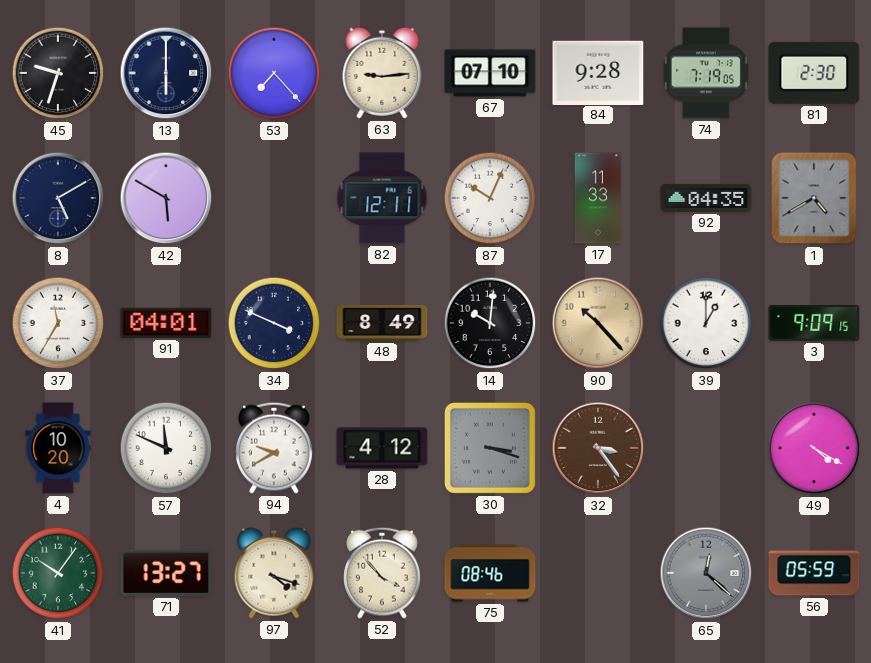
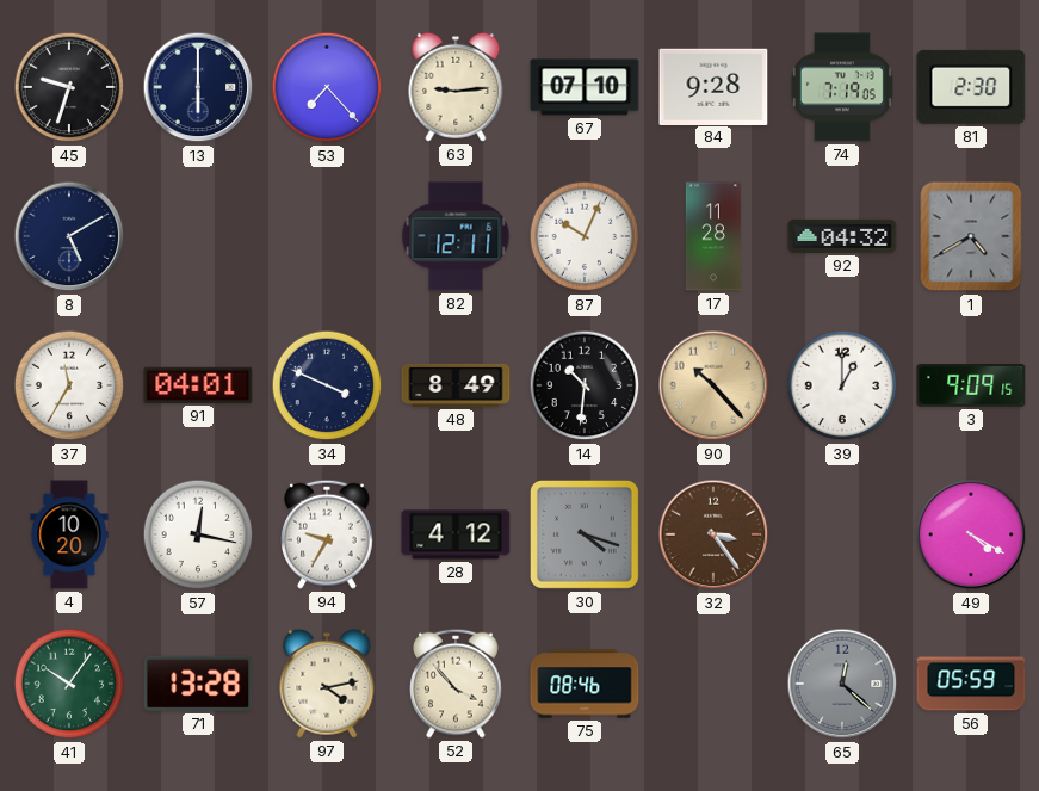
42: 5:50 -> none
17: 11:33 -> 11:28
92: 04:35 -> 04:32
14: 10:01 -> 10:31
57: 11:49 -> 12:17
94: 9:40 -> 9:35
30: 3:18 -> 4:18
71: 13:27 -> 13:28
97: 4:18 -> 4:13
